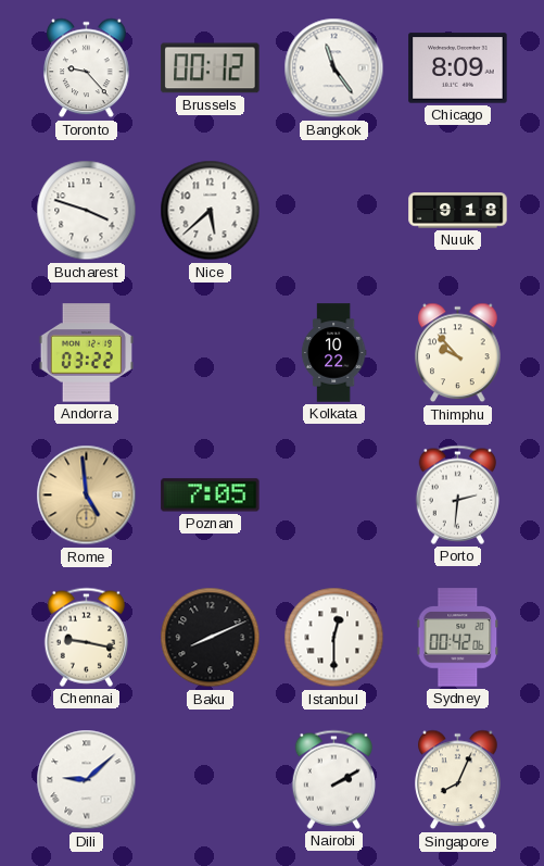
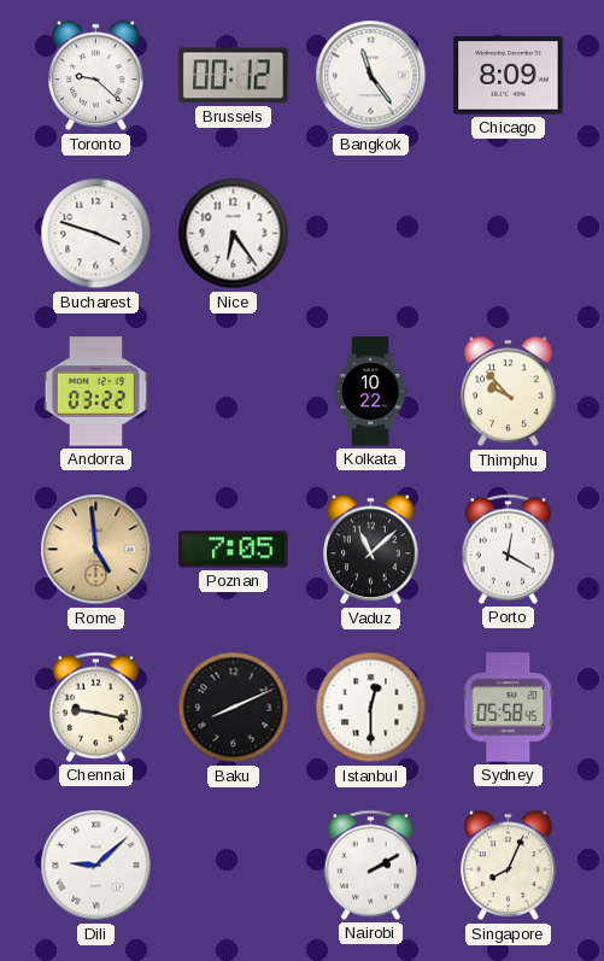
Toronto: 9:23 -> 9:22
Nice: 5:38 -> 6:24
Nuuk: 9:18 -> none
Vaduz: none -> 11:08
Porto: 2:31 -> 12:20
Sydney: 00:42 -> 05:58
